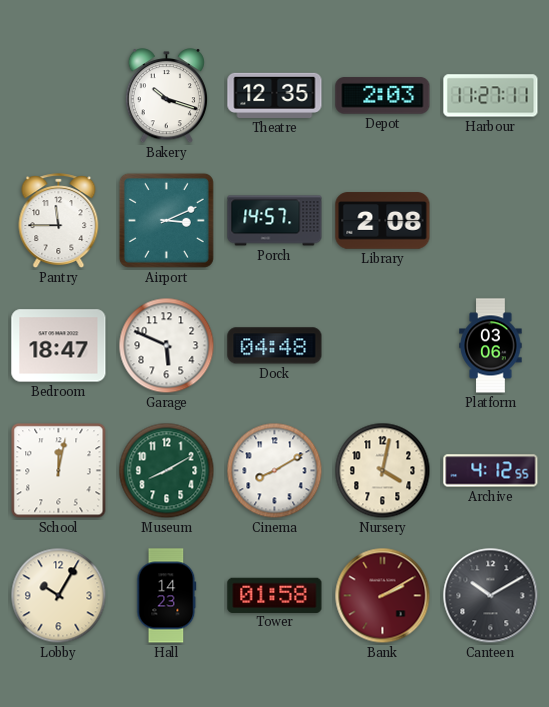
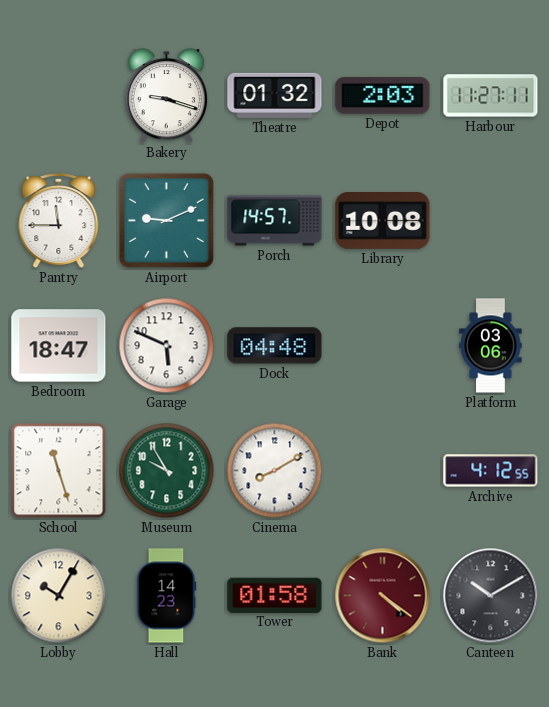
Bakery: 10:18 -> 9:18
Theatre: 12:35 -> 01:32
Airport: 3:11 -> 9:11
Library: 2:08 -> 10:08
School: 12:02 -> 11:27
Museum: 8:10 -> 9:55
Nursery: 4:02 -> none
Bank: 2:10 -> 4:21
